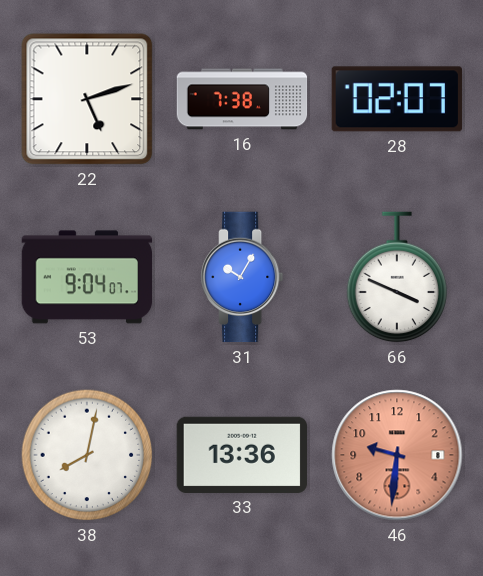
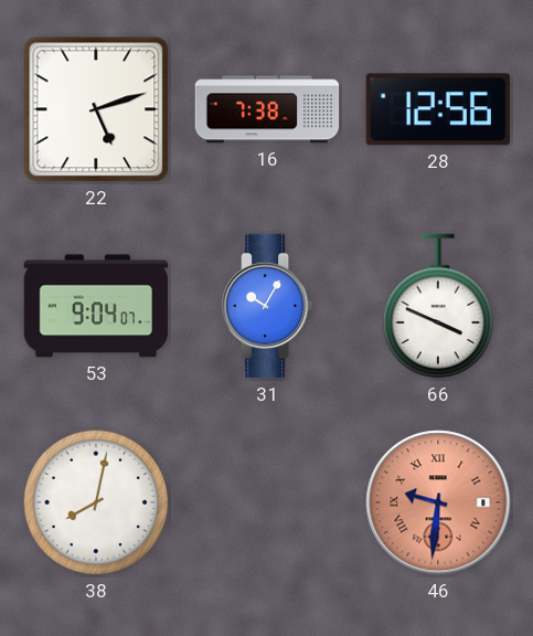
28: 02:07 -> 12:56
33: 13:36 -> none
46 numerals: Arabic -> Roman
